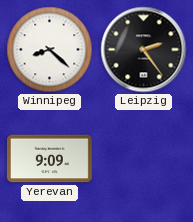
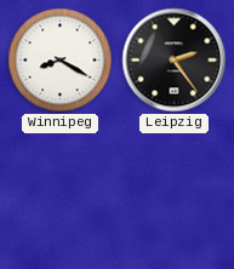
Winnipeg: 8:22 -> 8:20
Yerevan: 9:09 -> none
